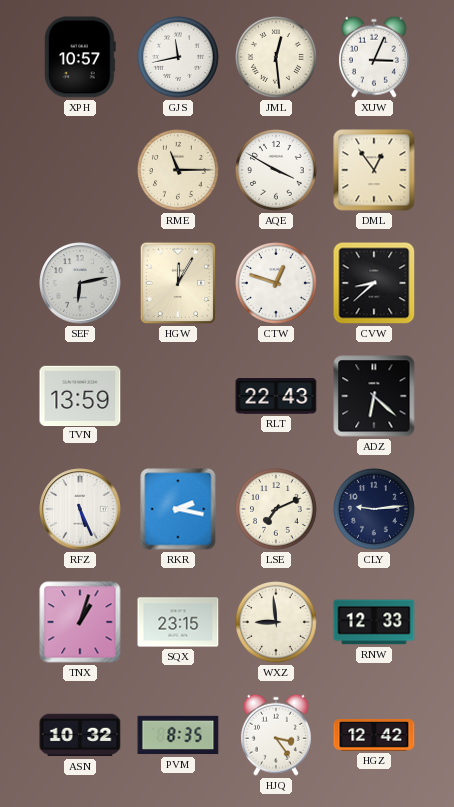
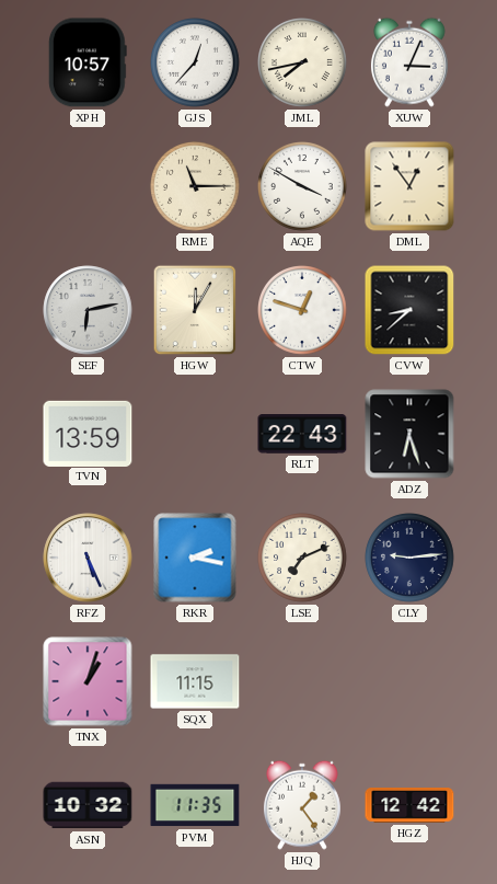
GJS: 11:43 -> 12:37
JML: 12:29 -> 7:43
ADZ: 6:22 -> 6:27
SQX: 23:15 -> 11:15
WXZ: 8:59 -> none
RNW: 12:33 -> none
PVM: 8:35 -> 11:35
HJQ: 3:24 -> 1:24
